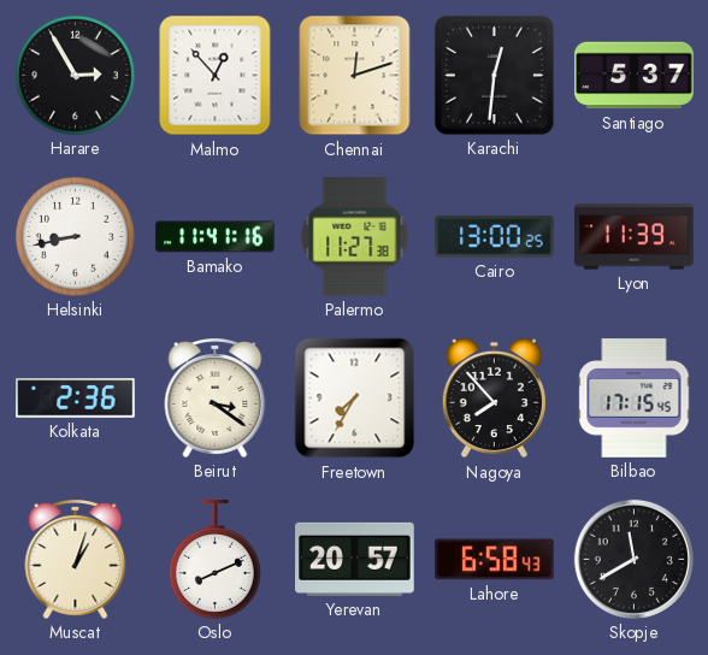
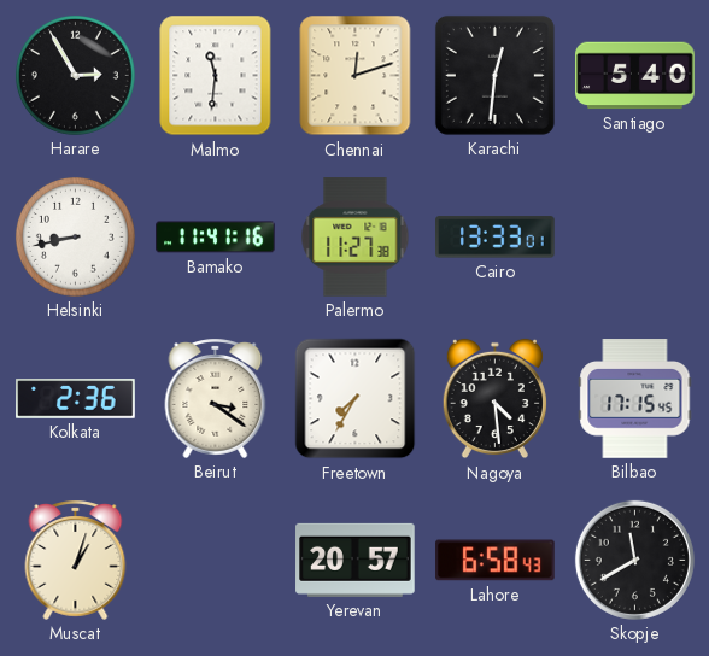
Malmo: 12:53 -> 11:31
Santiago: 5:37 -> 5:40
Cairo: 13:00 -> 13:33
Lyon: 11:39 -> none
Nagoya: 7:53 -> 4:29
Oslo: 8:11 -> none
